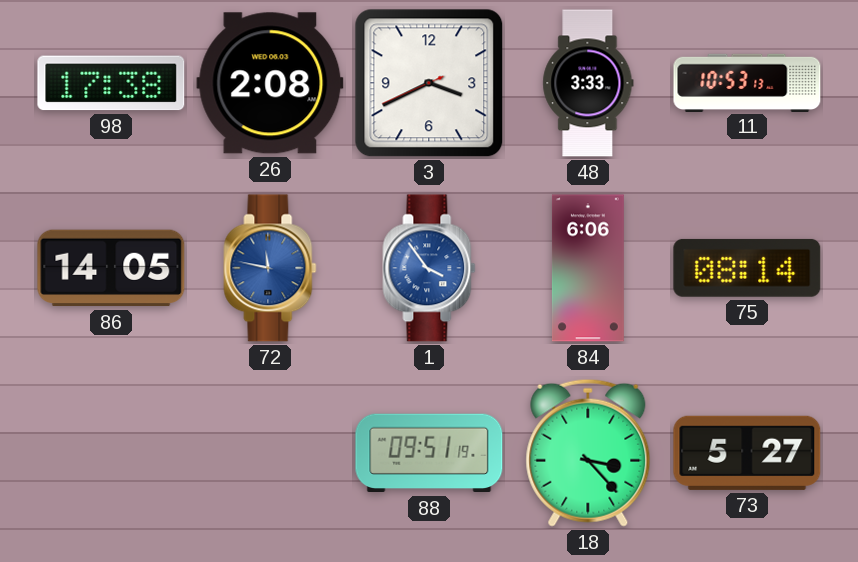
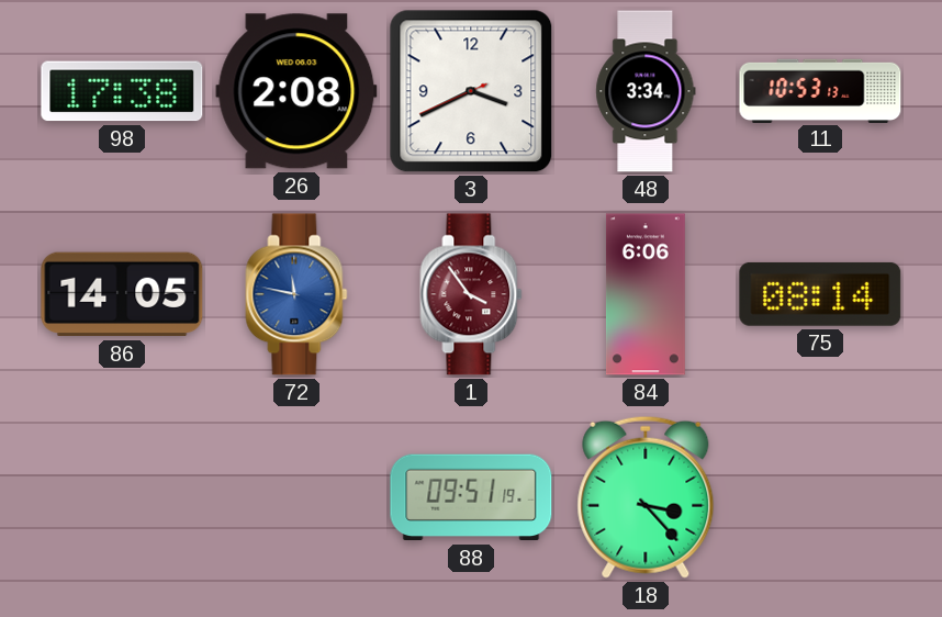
48: 3:33 -> 3:34
1 dial: blue -> burgundy
73: 5:27 -> none
